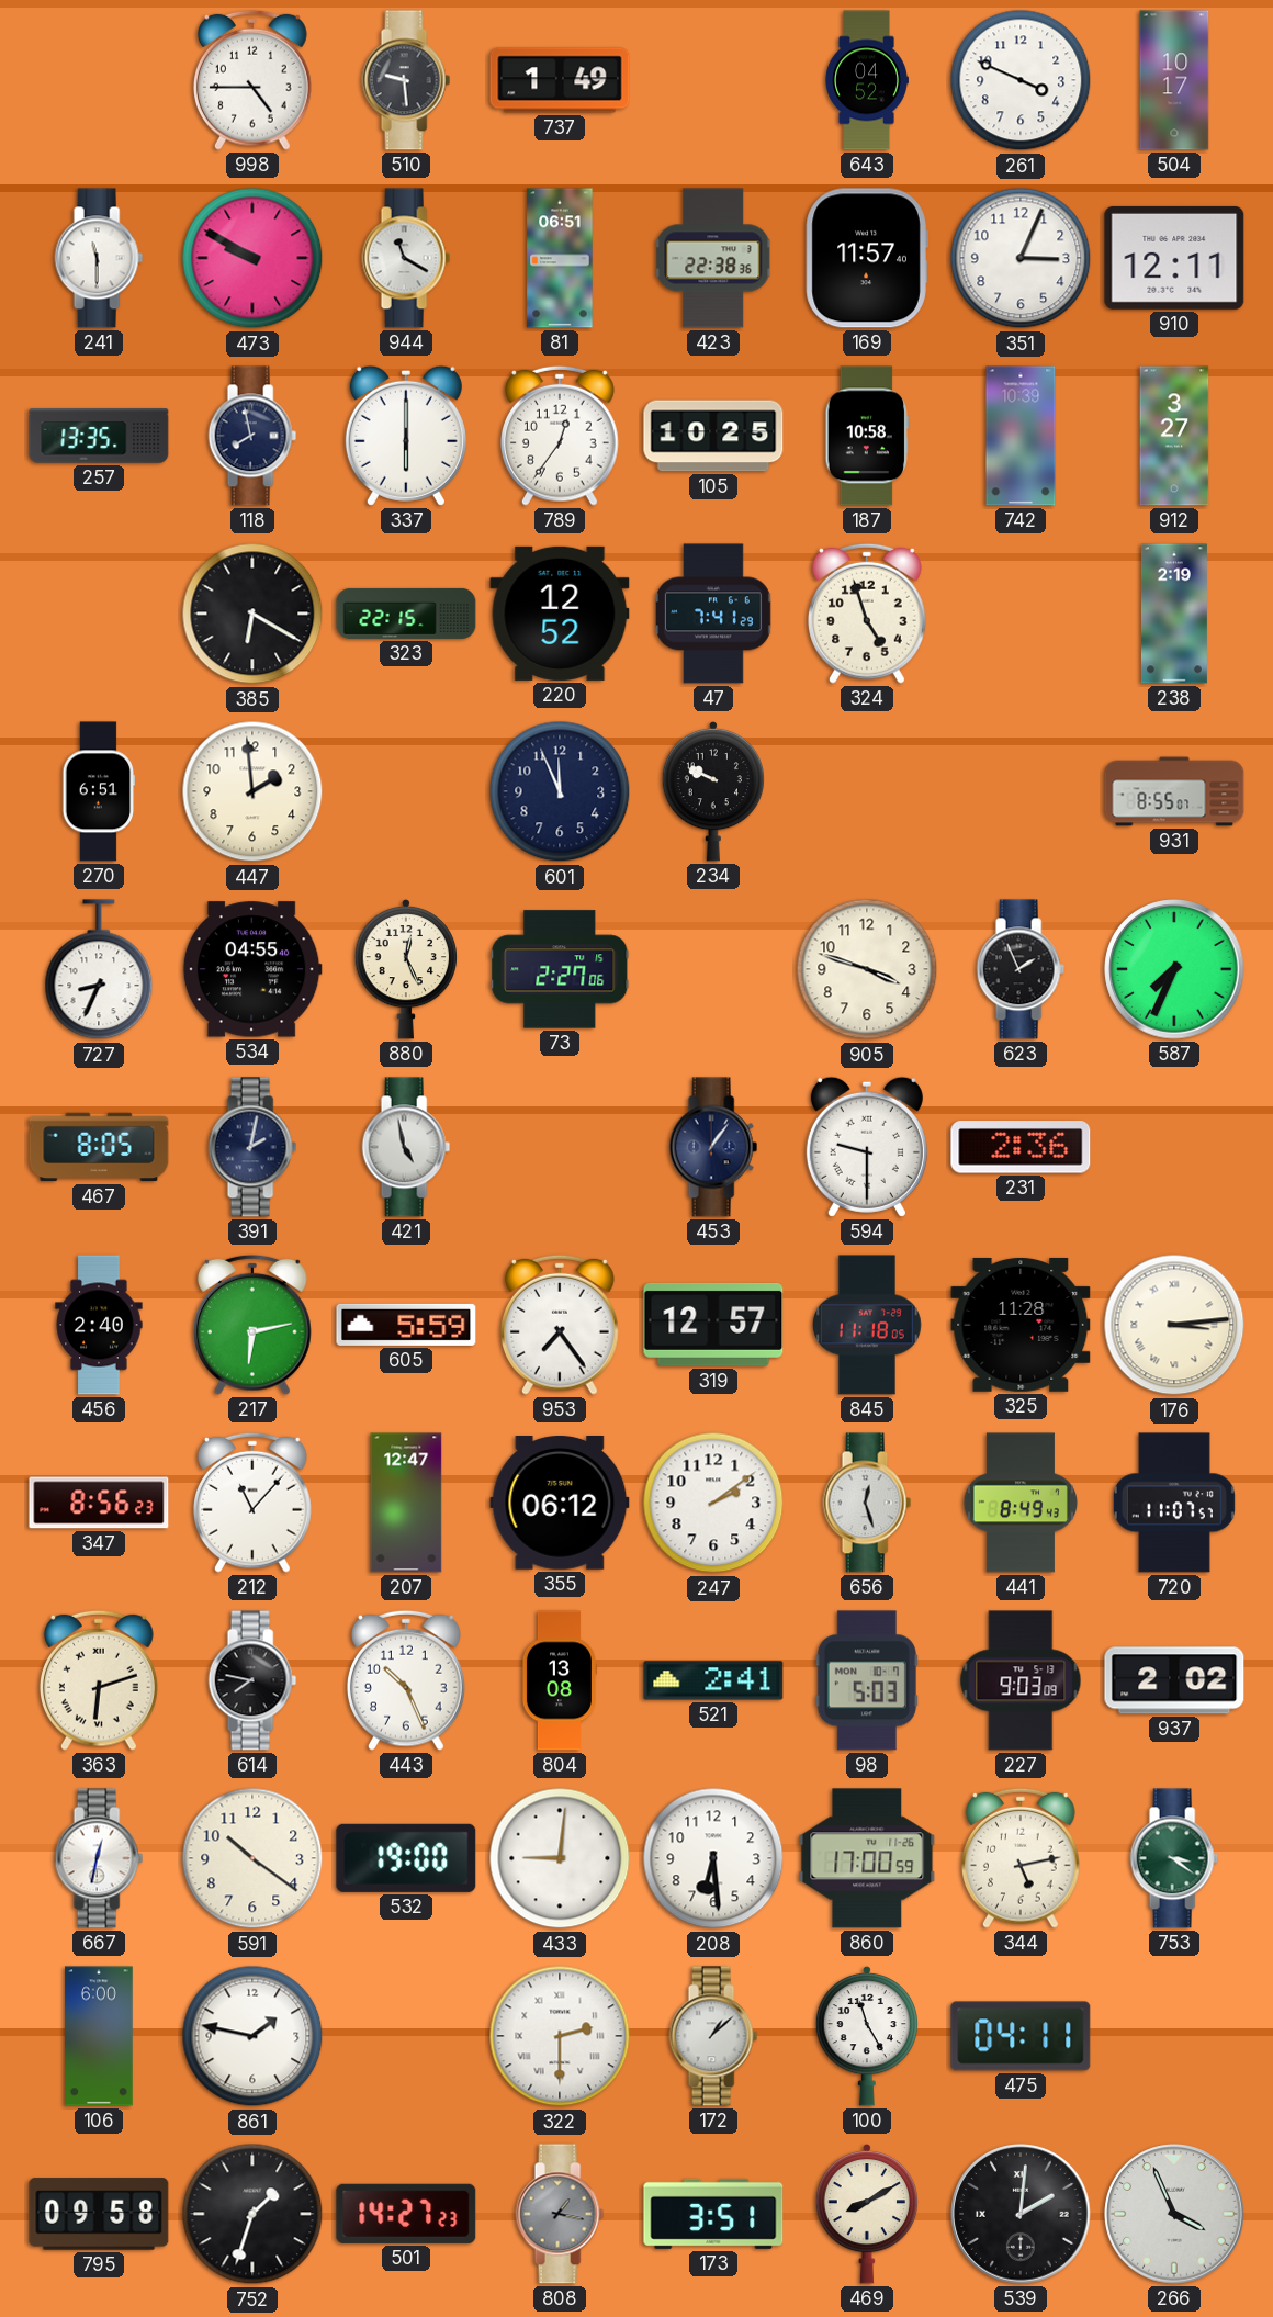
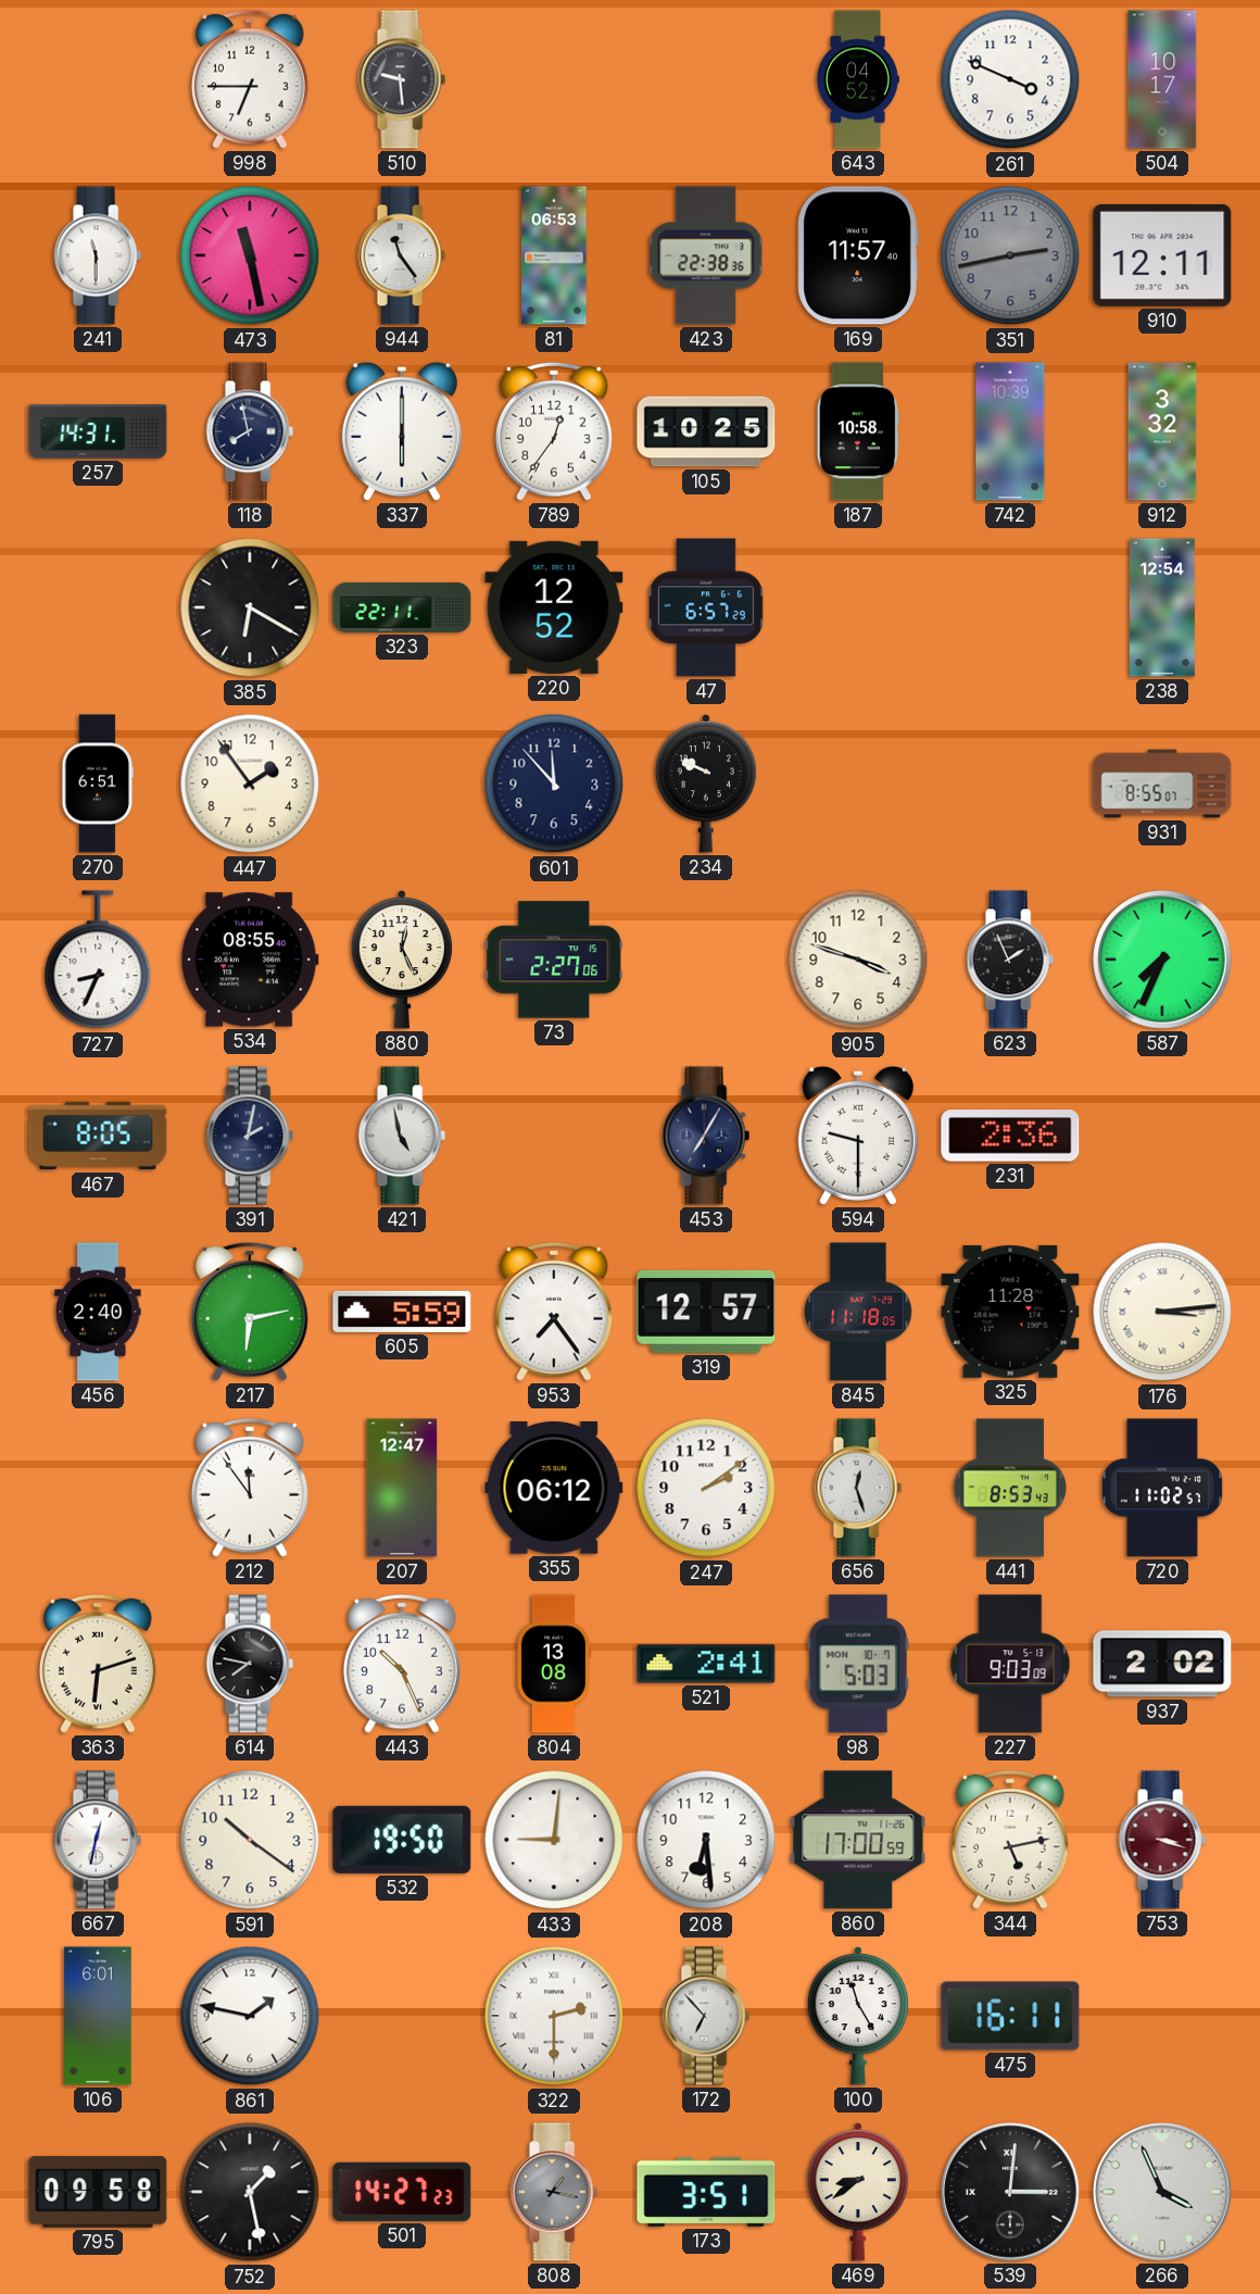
998: 4:45 -> 6:45
737: 1:49 -> none
473: 9:50 -> 11:28
944: 11:20 -> 11:24
81: 06:51 -> 06:53
351: 3:04 -> 2:43
351 dial: white -> grey
257: 13:35 -> 14:31
912: 3:27 -> 3:32
323: 22:15 -> 22:11
47: 7:41 -> 6:57
324: 4:57 -> none
238: 2:19 -> 12:54
447: 1:59 -> 1:54
601: 11:56 -> 11:53
534: 04:55 -> 08:55
453: 1:06 -> 7:05
347: 8:56 -> none
212: 11:07 -> 11:54
441: 8:49 -> 8:53
720: 11:07 -> 11:02
532: 19:00 -> 19:50
753: 3:21 -> 3:18
753 dial: green -> burgundy
106: 6:00 -> 6:01
172: 1:08 -> 6:53
475: 04:11 -> 16:11
752: 1:33 -> 1:28
469: 8:10 -> 8:39
539: 2:01 -> 3:01
